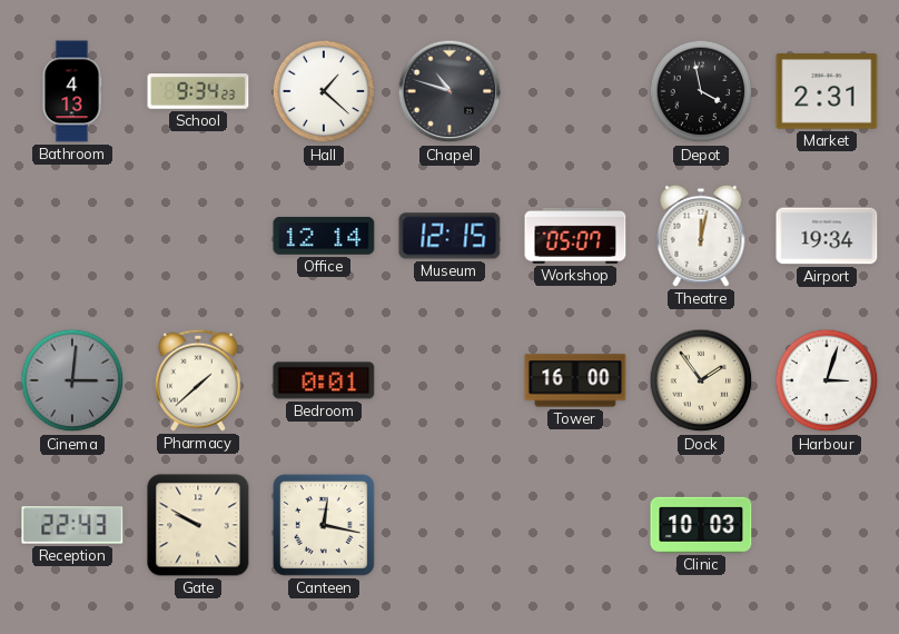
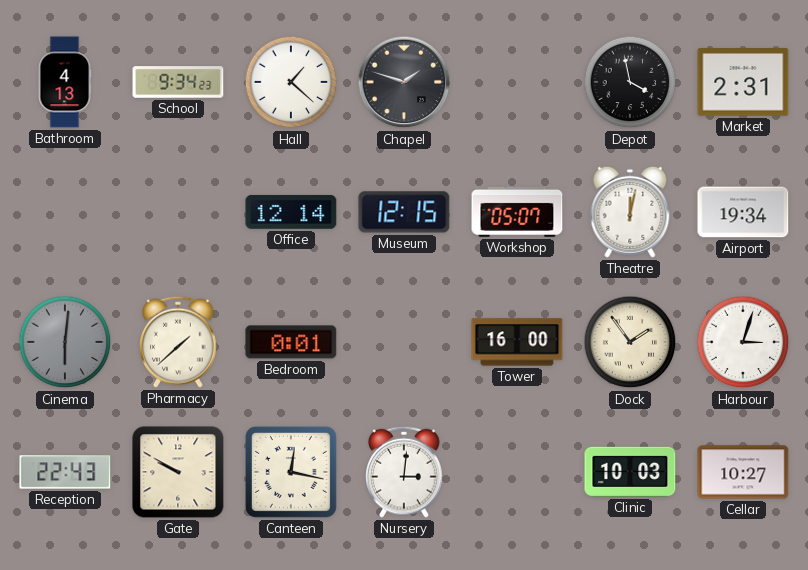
Chapel: 10:48 -> 1:48
Cinema: 3:01 -> 6:01
Nursery: none -> 3:01
Cellar: none -> 10:27
